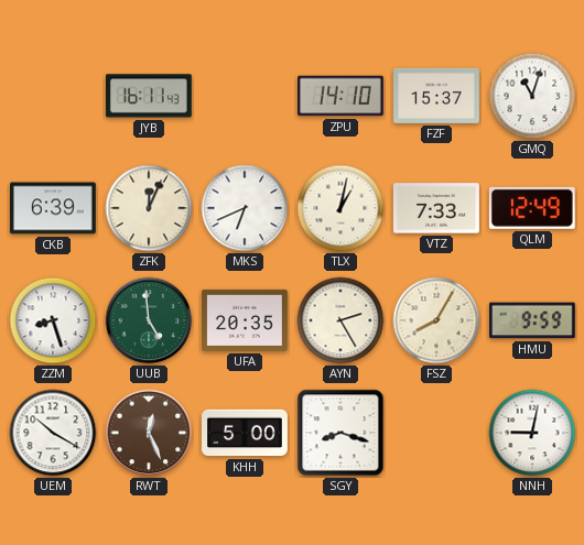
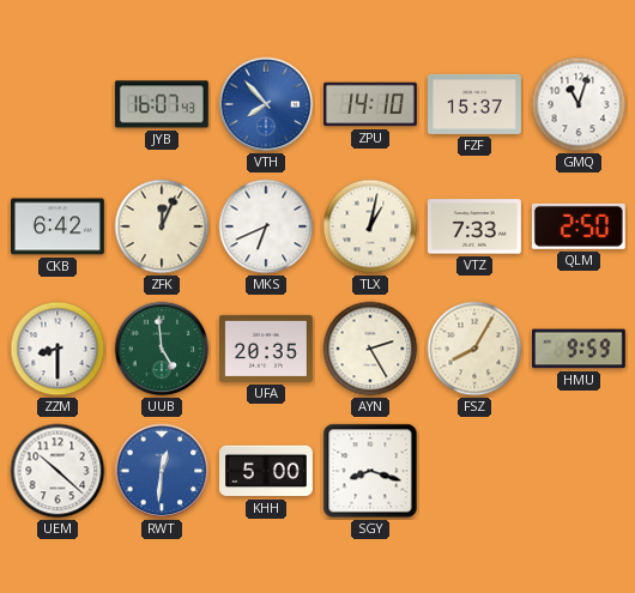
JYB: 16:11 -> 16:07
VTH: none -> 7:53
CKB: 6:39 -> 6:42
QLM: 12:49 -> 2:50
ZZM: 8:27 -> 8:30
UEM: 10:20 -> 10:22
RWT: 12:26 -> 12:31
RWT dial: brown -> blue
NNH: 9:02 -> none
